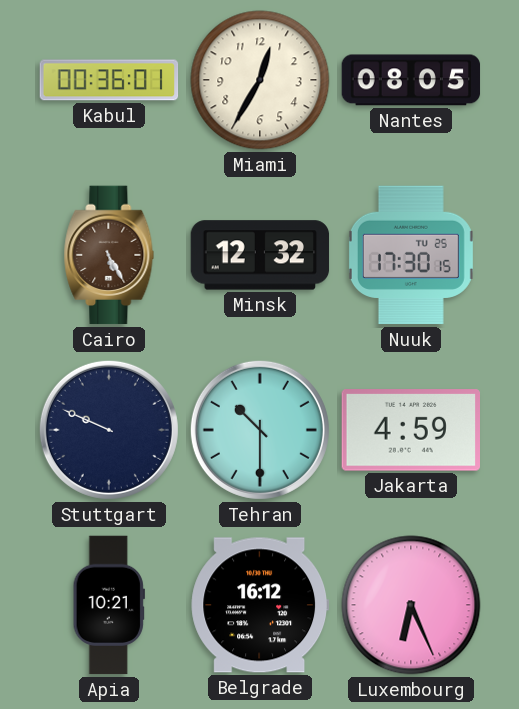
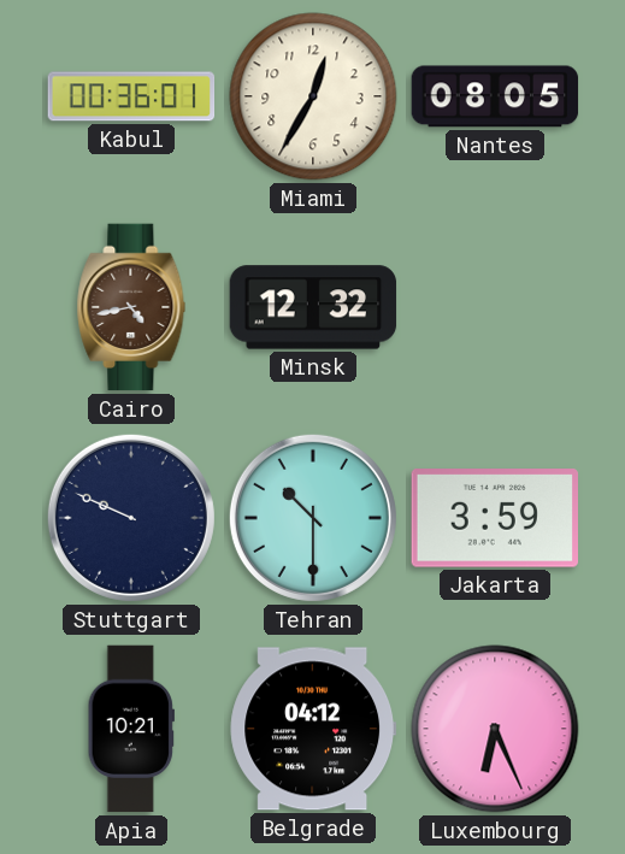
Cairo: 5:25 -> 4:43
Nuuk: 17:30 -> none
Jakarta: 4:59 -> 3:59
Belgrade: 16:12 -> 04:12
